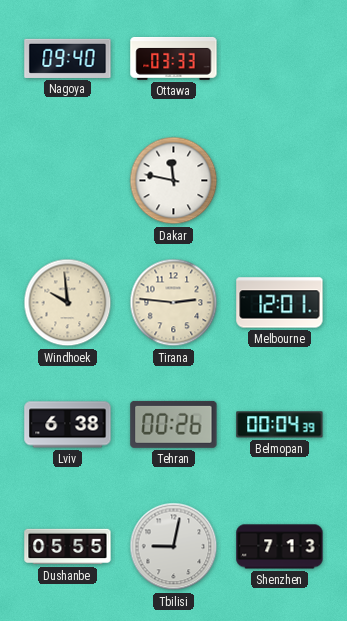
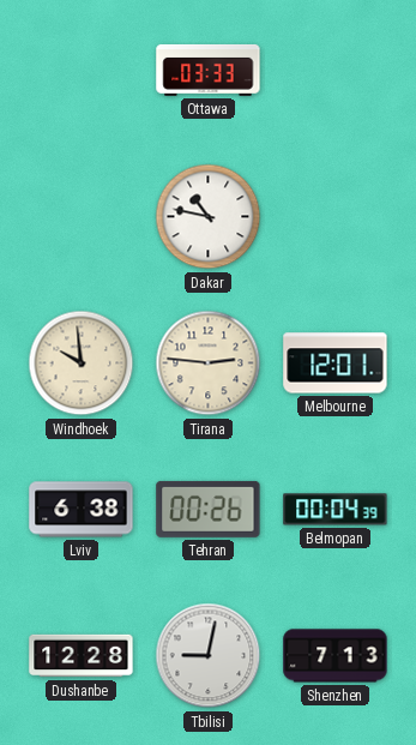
Nagoya: 09:40 -> none
Dakar: 11:47 -> 10:47
Dushanbe: 05:55 -> 12:28
